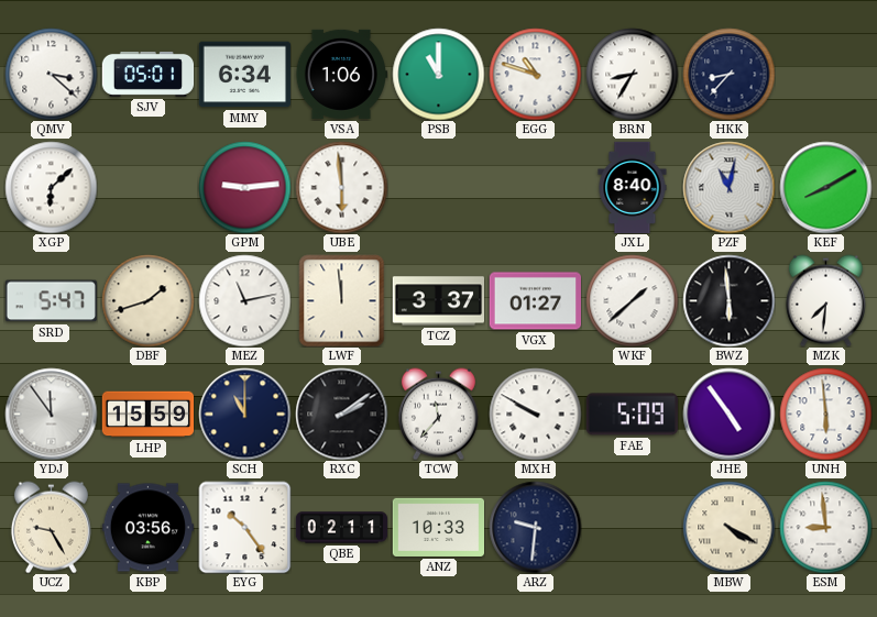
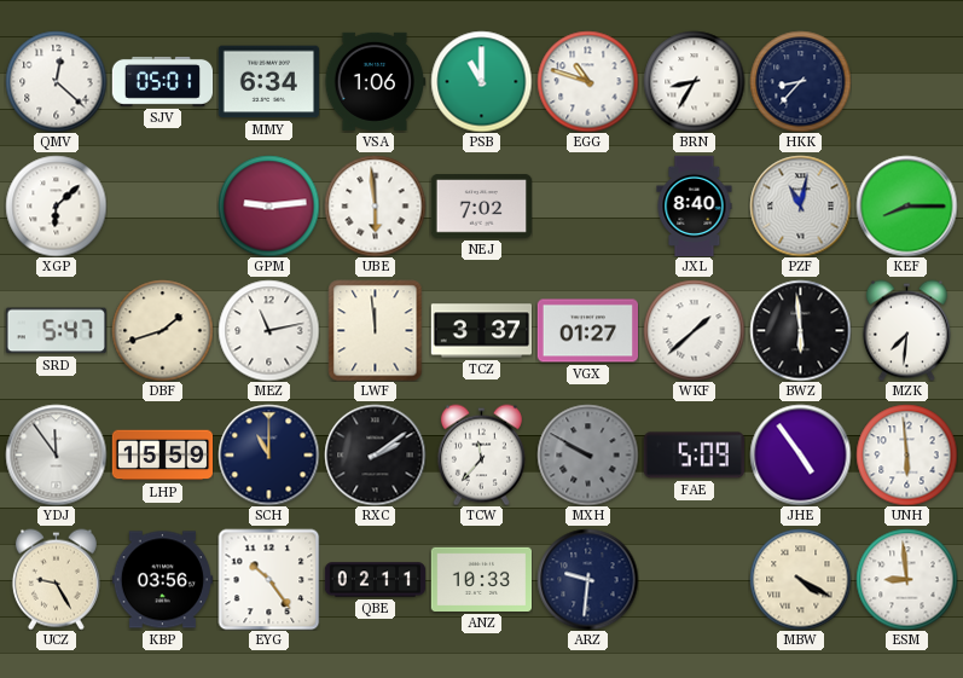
QMV: 3:22 -> 12:22
NEJ: none -> 7:02
KEF: 8:10 -> 8:15
MXH dial: white -> grey
